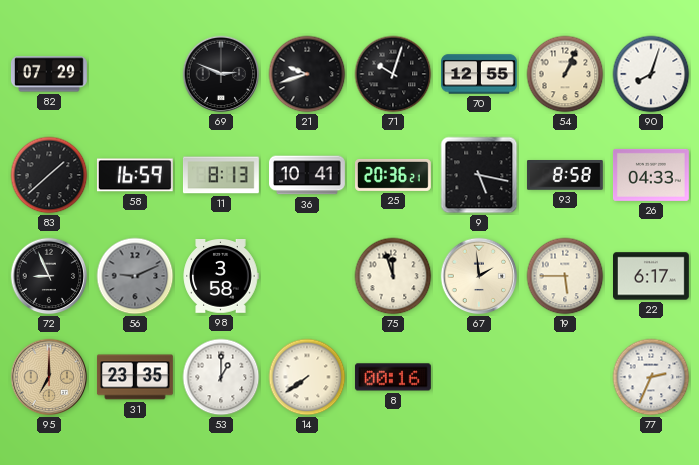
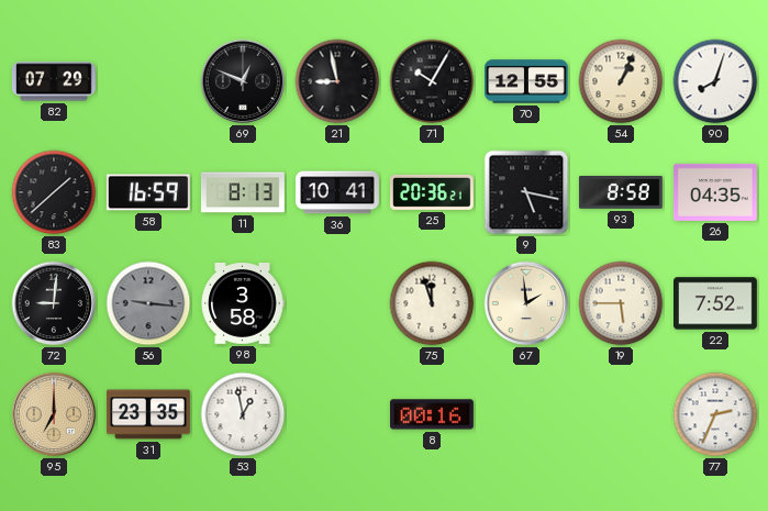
69: 2:49 -> 12:49
21: 9:42 -> 8:58
71: 10:03 -> 10:05
26: 04:33 -> 04:35
72: 8:56 -> 9:01
56: 9:11 -> 9:16
22: 6:17 -> 7:52
53: 1:00 -> 12:58
14: 7:39 -> none
